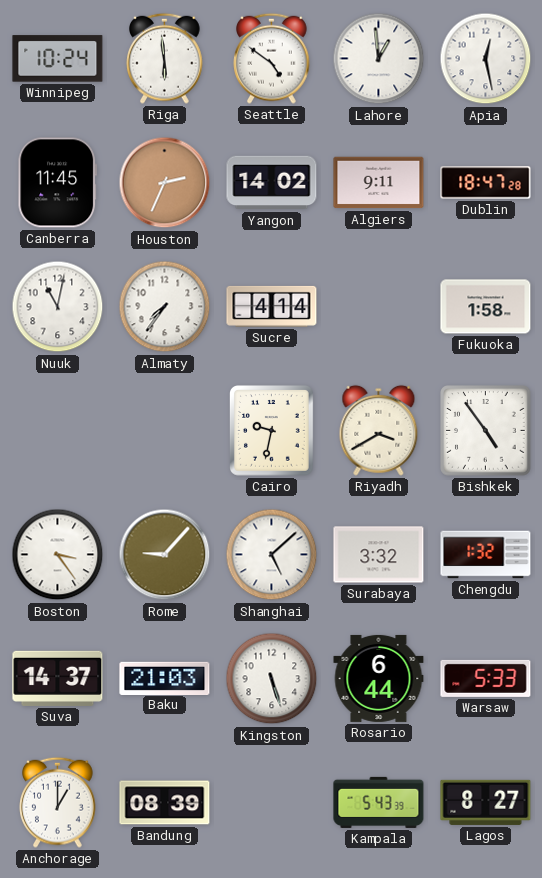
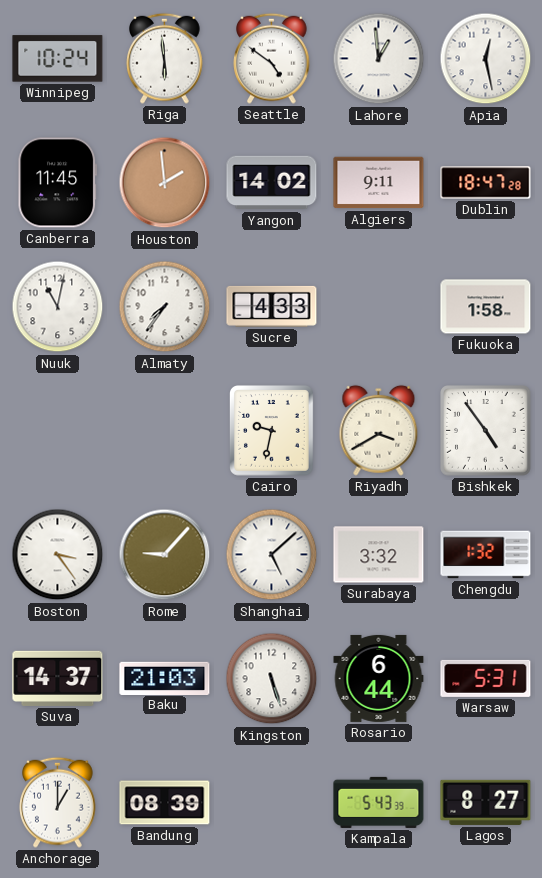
Houston: 2:34 -> 1:59
Sucre: 4:14 -> 4:33
Warsaw: 5:33 -> 5:31
